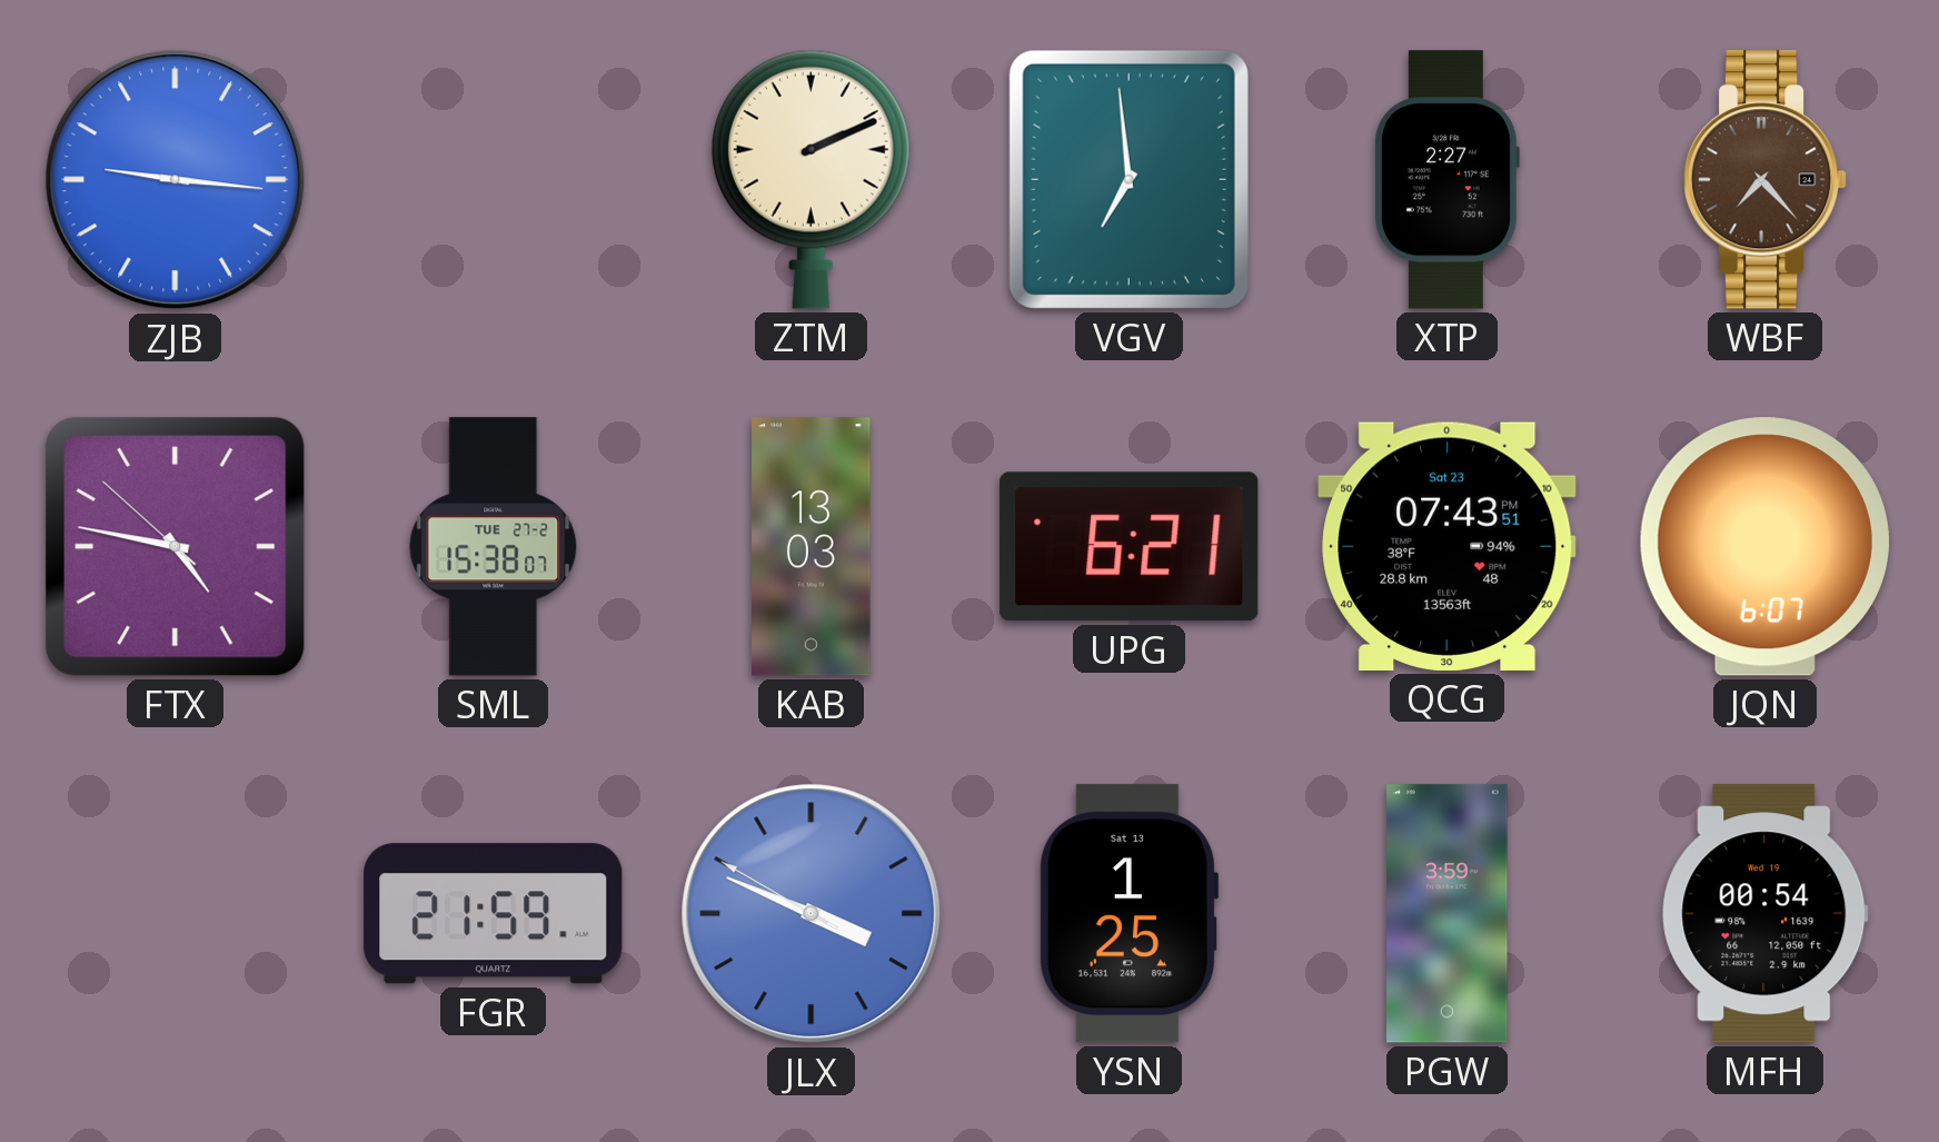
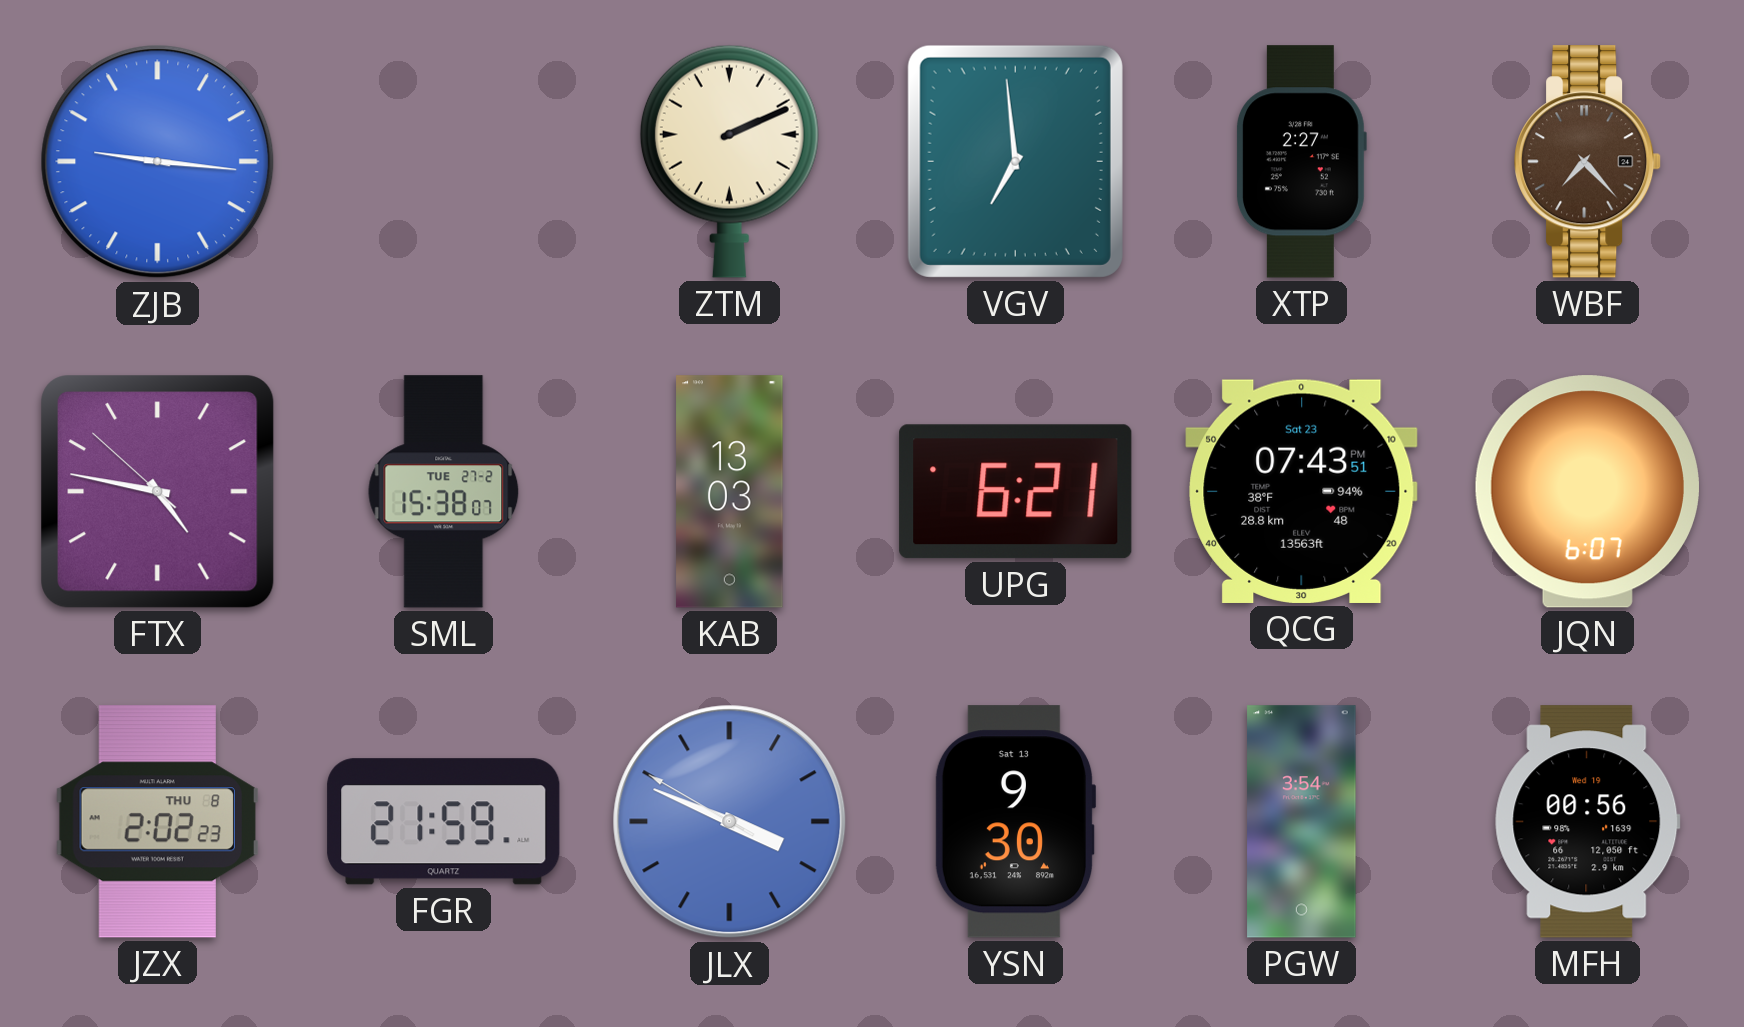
JZX: none -> 2:02
YSN: 1:25 -> 9:30
PGW: 3:59 -> 3:54
MFH: 00:54 -> 00:56
